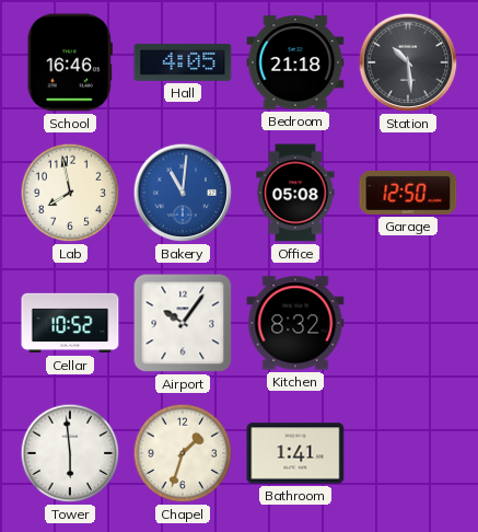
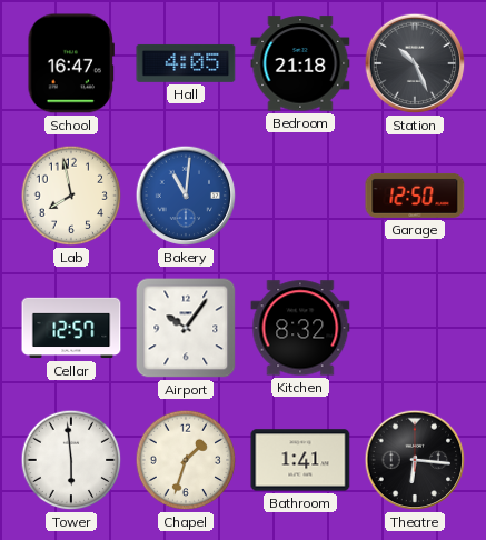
School: 16:46 -> 16:47
Station: 10:29 -> 10:26
Office: 05:08 -> none
Cellar: 10:52 -> 12:57
Theatre: none -> 6:16
